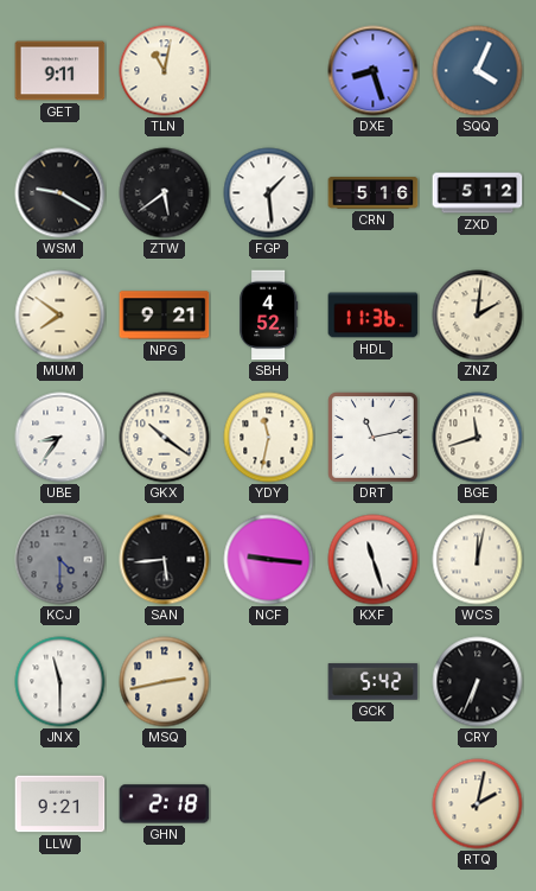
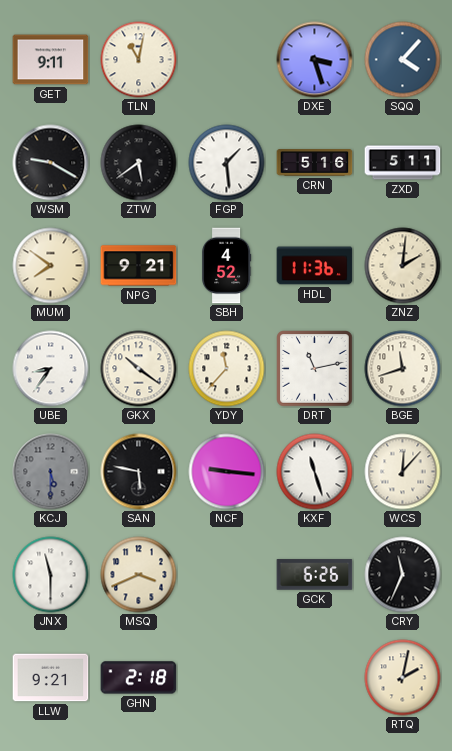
DXE: 8:27 -> 3:27
SQQ: 4:04 -> 4:07
ZXD: 5:12 -> 5:11
YDY: 11:32 -> 11:37
KCJ: 4:30 -> 5:30
SAN: 5:44 -> 5:47
WCS: 12:02 -> 12:07
MSQ: 2:43 -> 3:41
GCK: 5:42 -> 6:26
CRY: 6:34 -> 11:34
